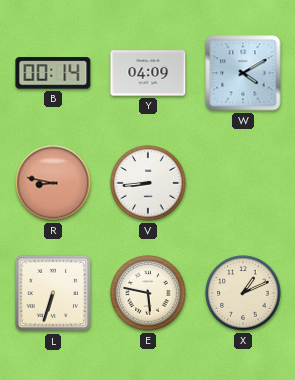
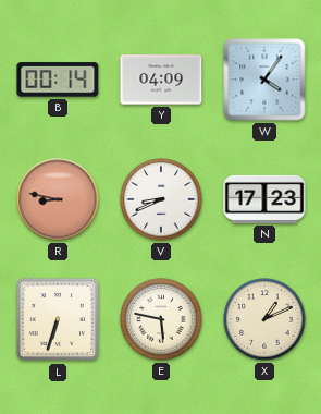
W: 4:10 -> 4:06
V: 8:44 -> 8:41
N: none -> 17:23
